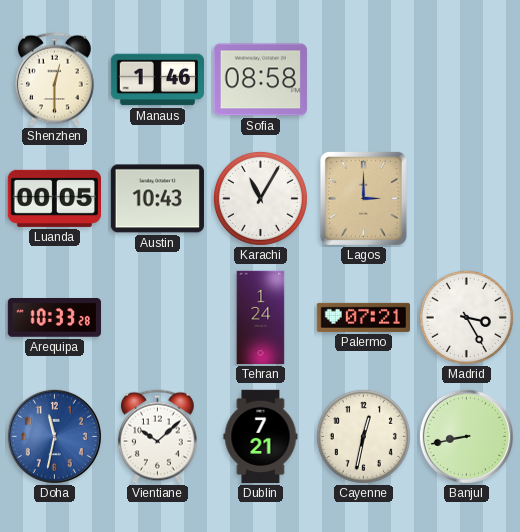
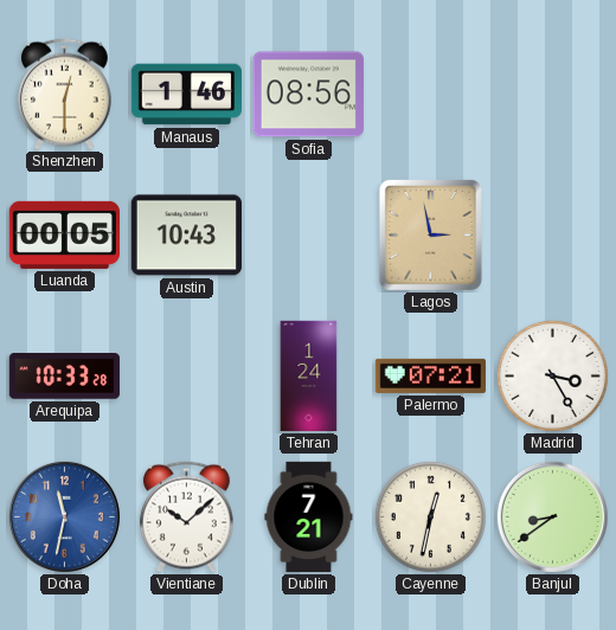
Sofia: 08:58 -> 08:56
Karachi: 11:05 -> none
Lagos: 3:00 -> 2:58
Banjul: 8:43 -> 8:39
